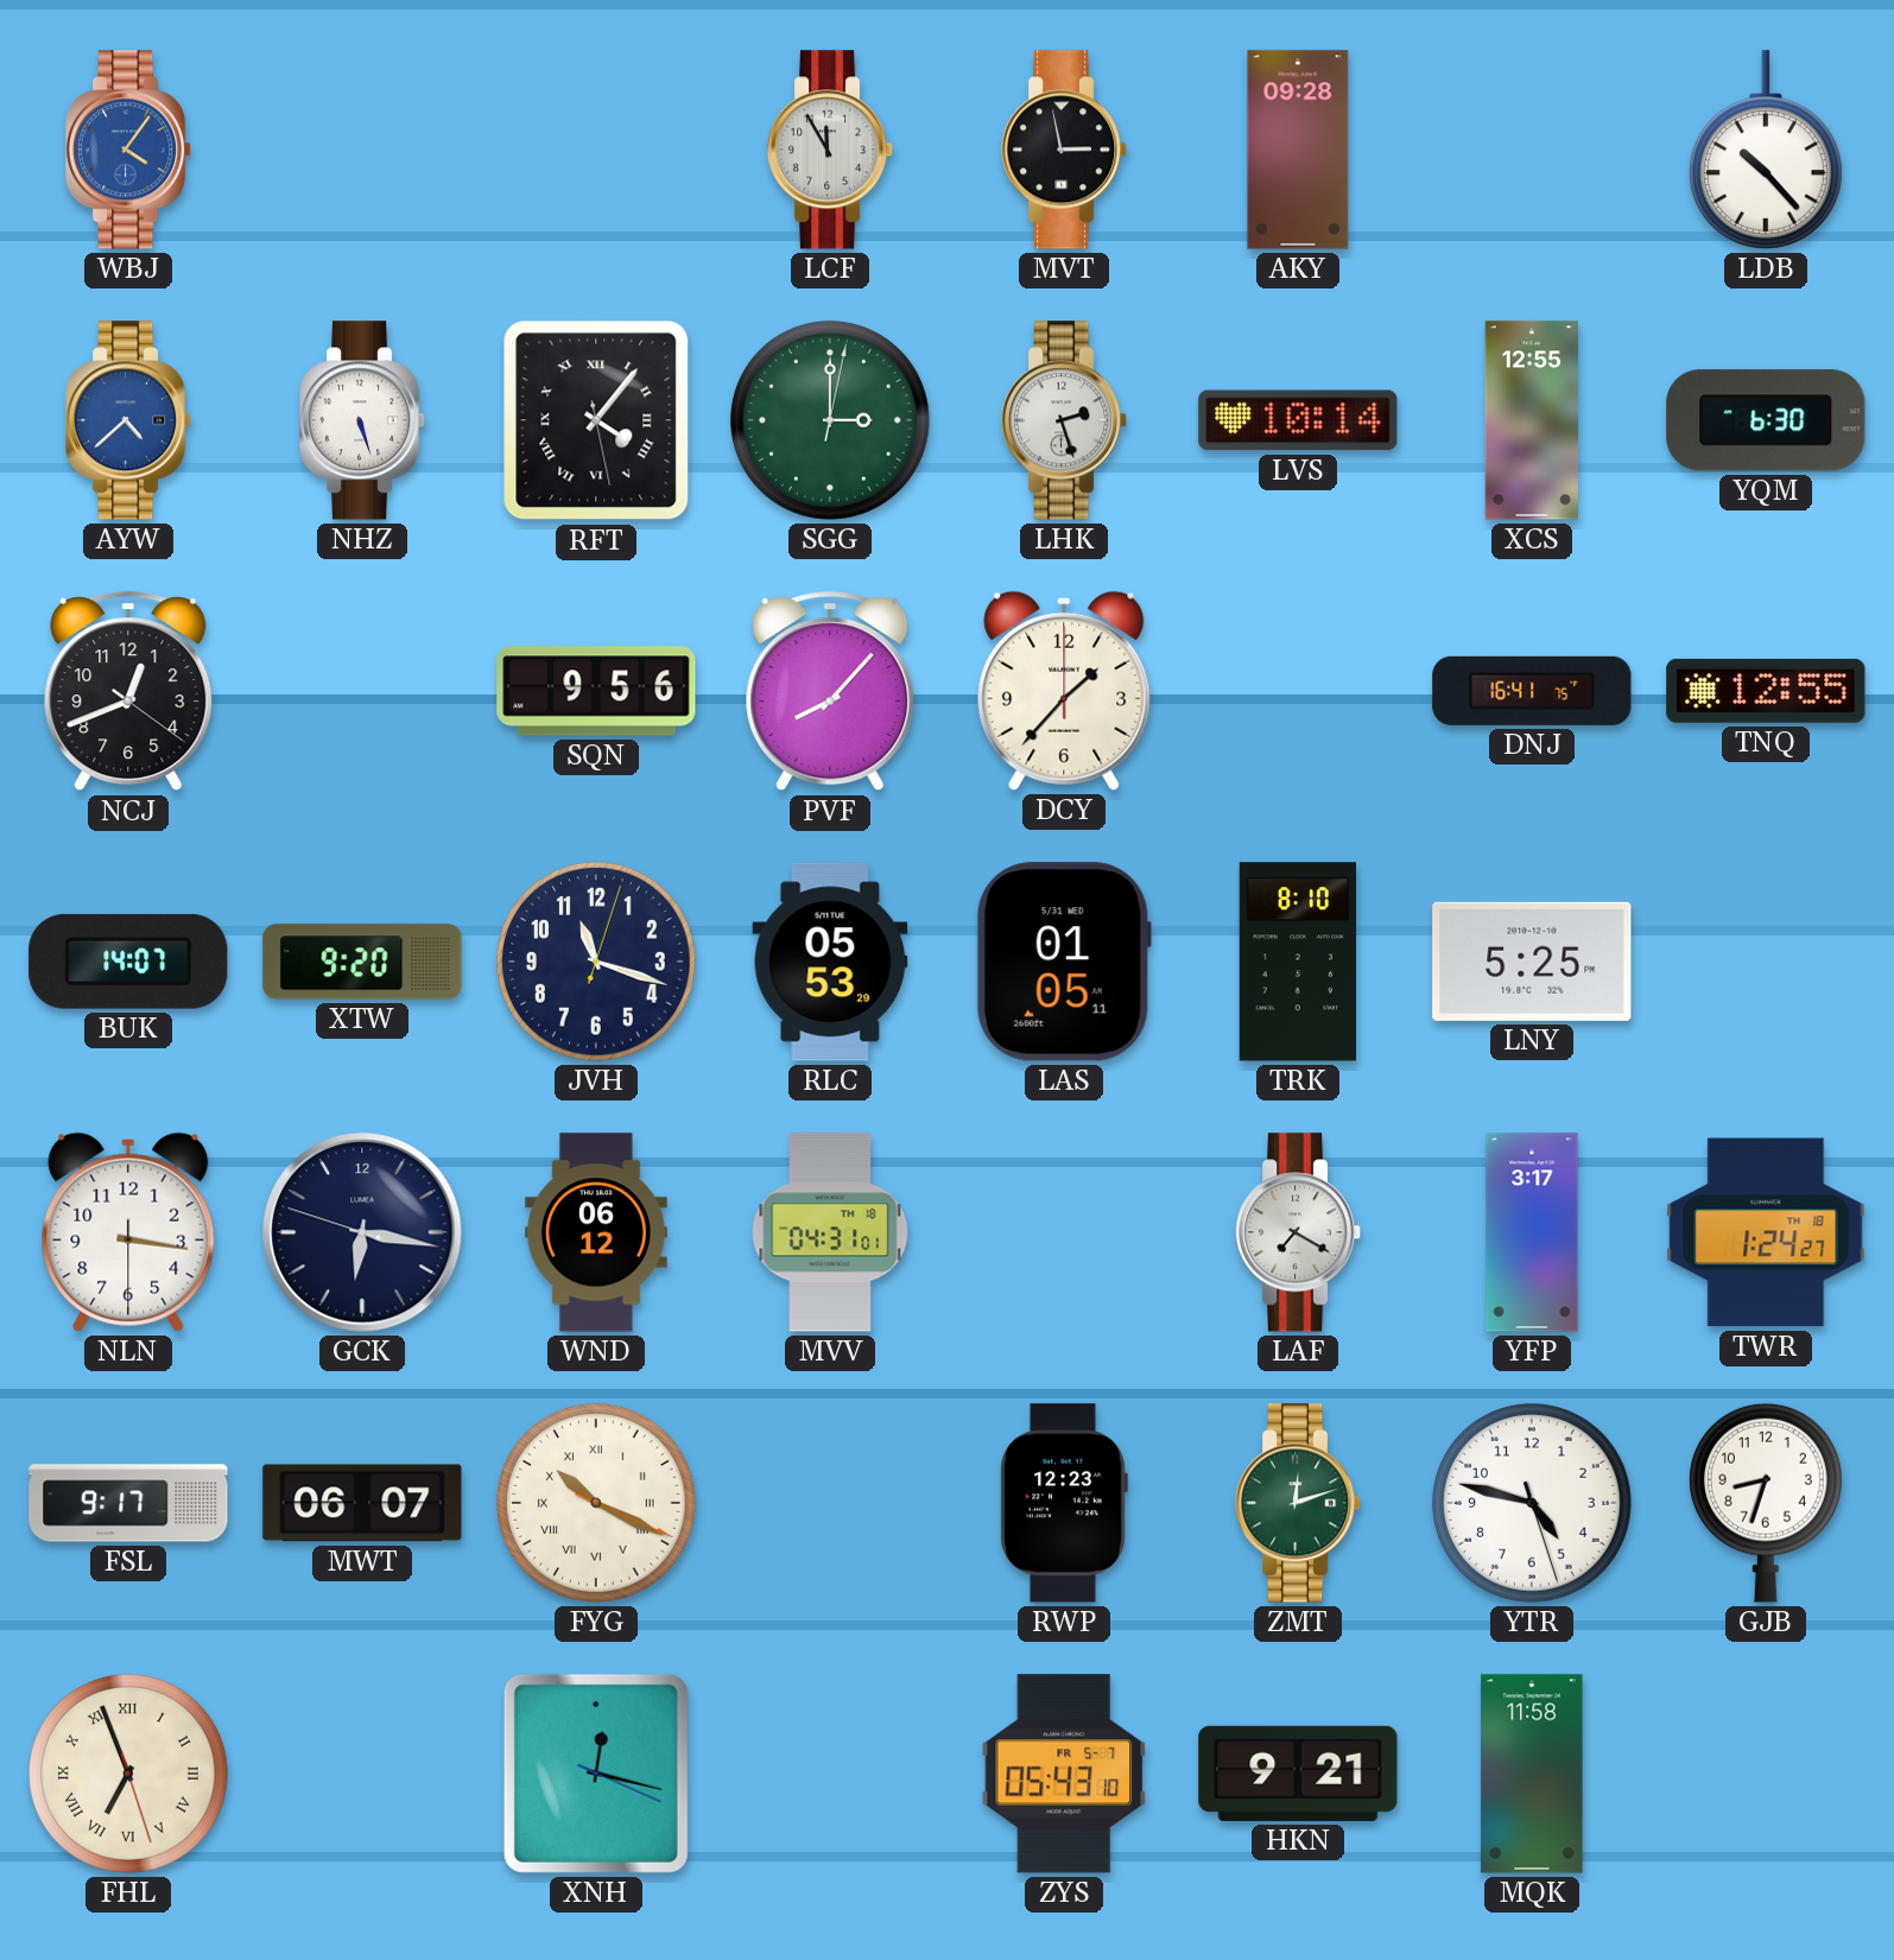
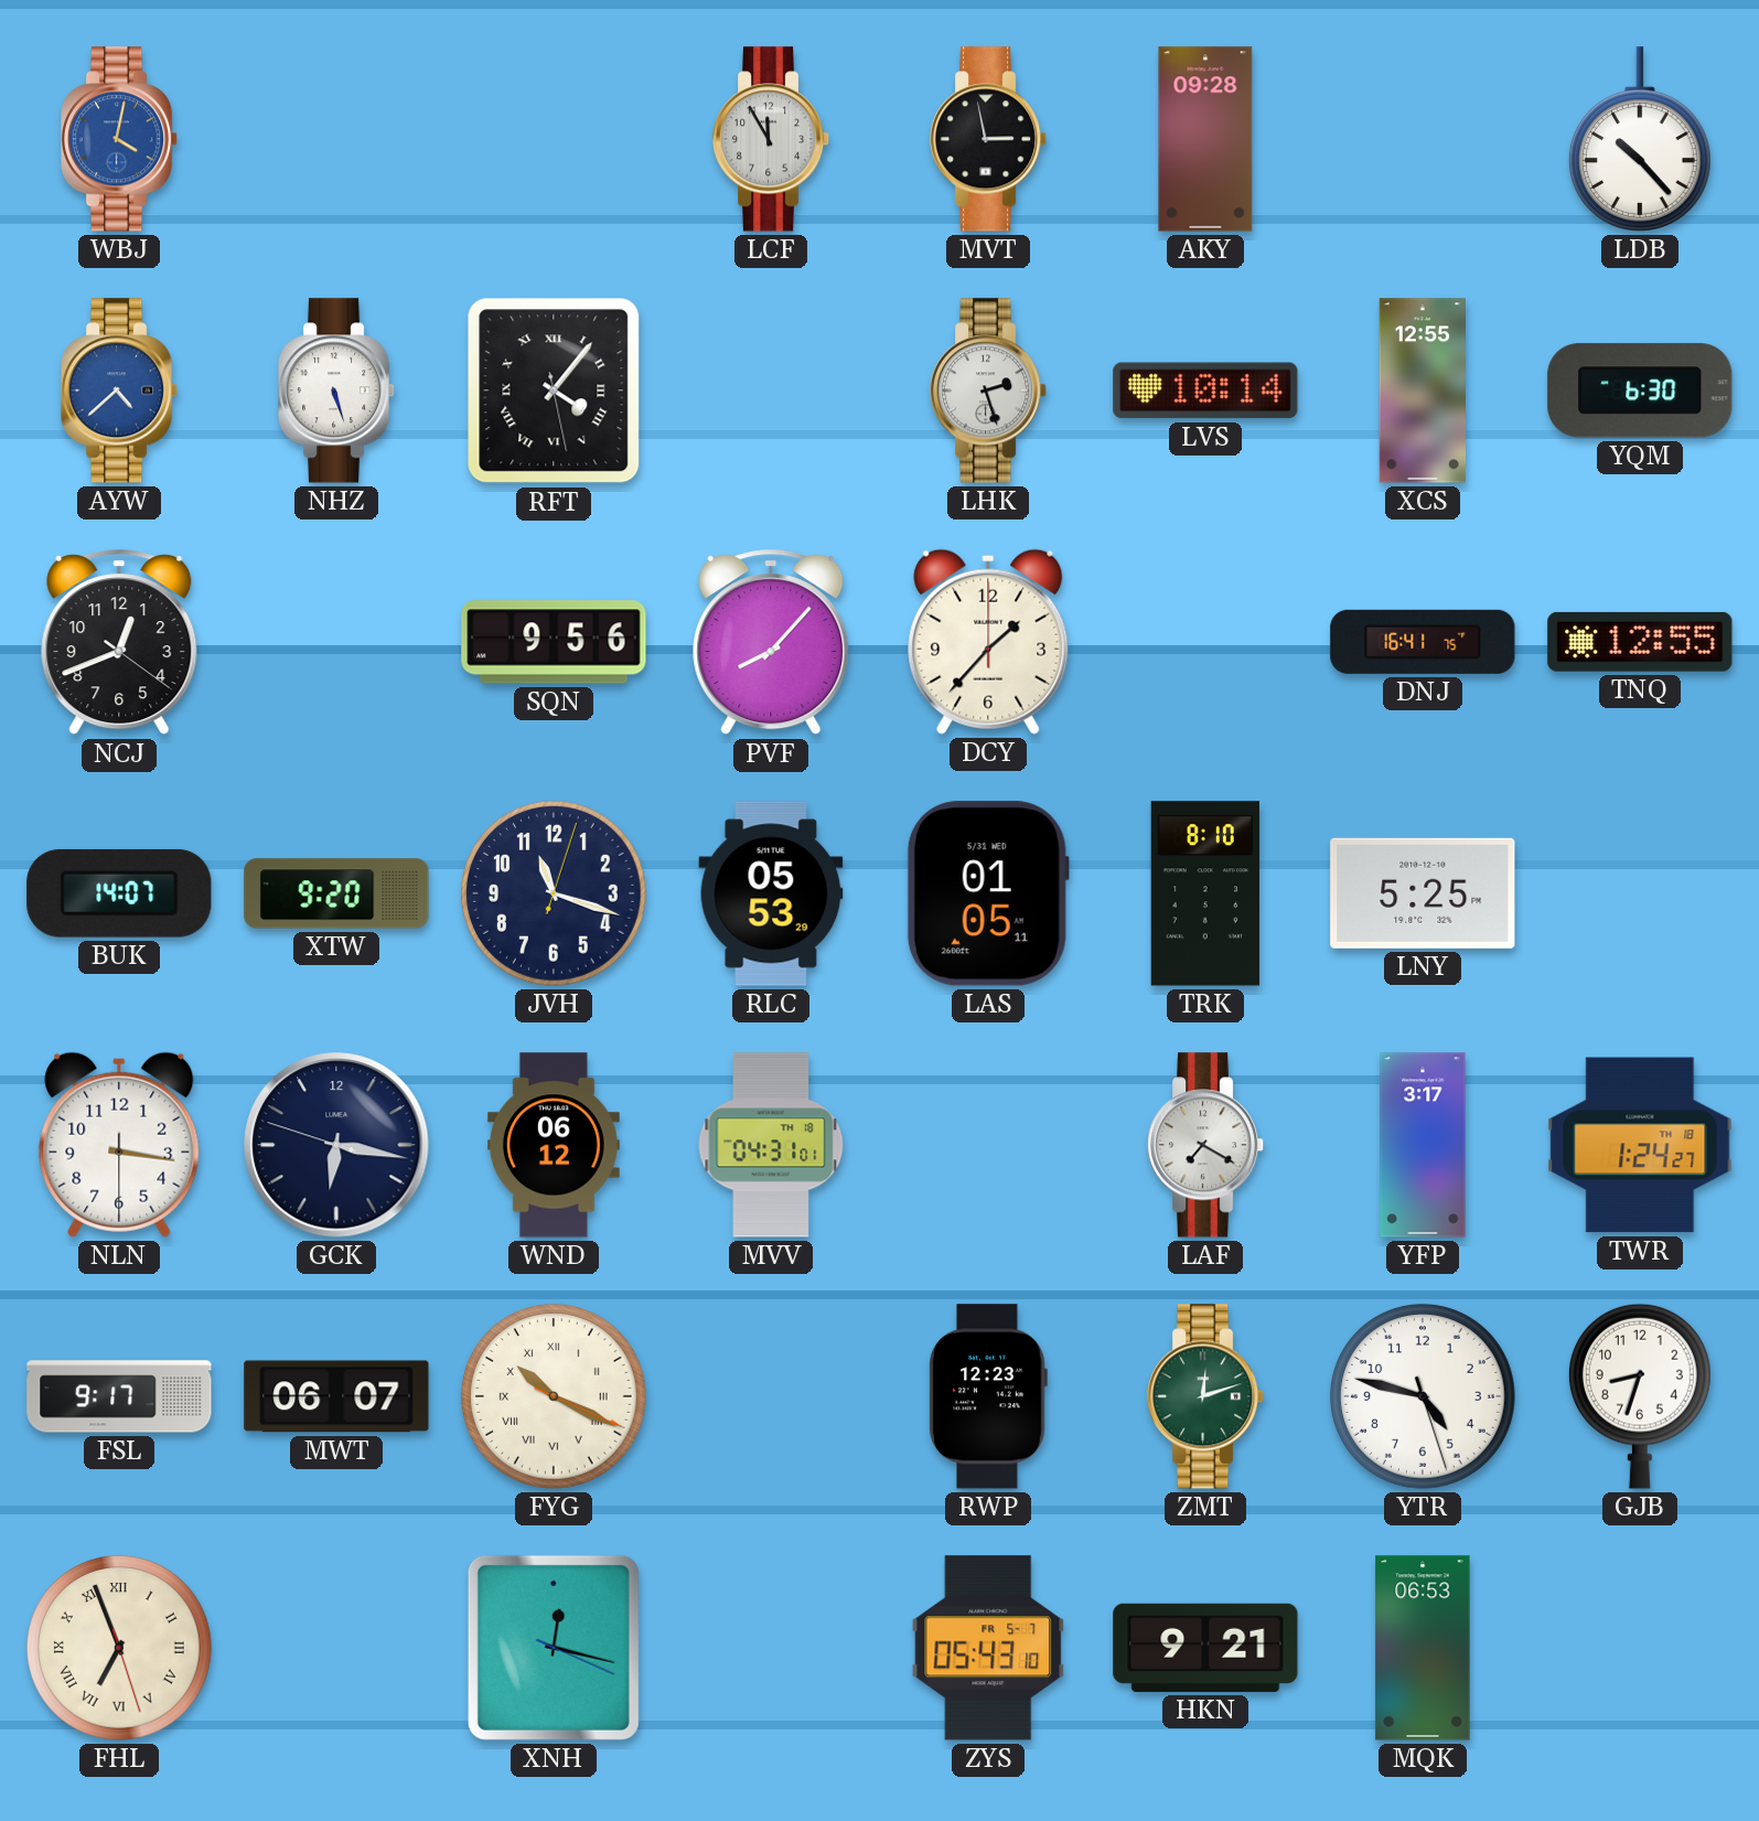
WBJ: 4:06 -> 4:02
SGG: 3:00 -> none
MQK: 11:58 -> 06:53
